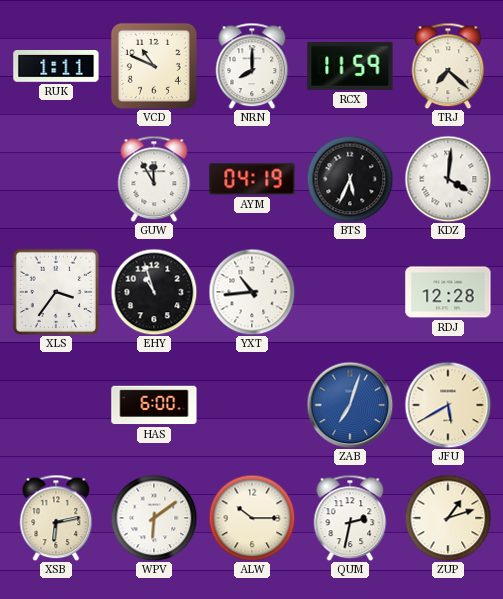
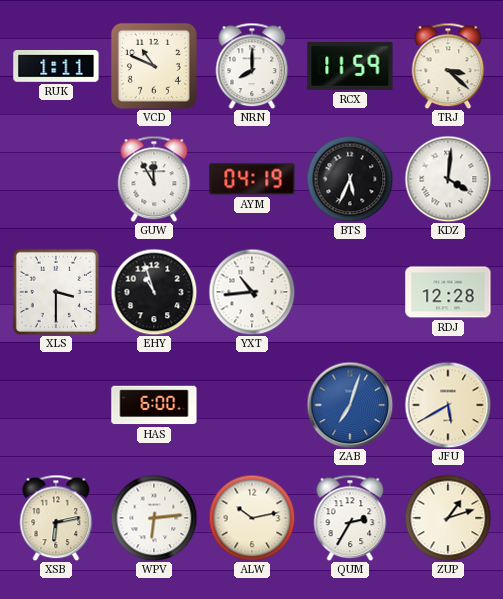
TRJ: 7:22 -> 3:22
XLS: 3:36 -> 3:30
WPV: 6:09 -> 6:14
ALW: 10:15 -> 10:13
QUM: 2:32 -> 2:35
